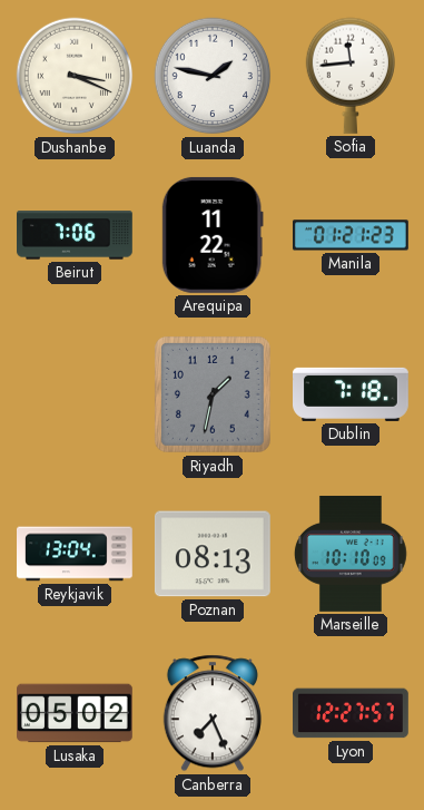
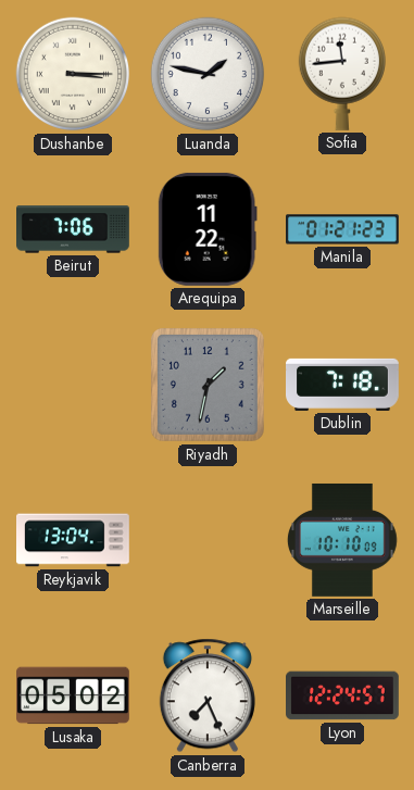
Dushanbe: 3:19 -> 3:15
Poznan: 08:13 -> none
Lyon: 12:27 -> 12:24
